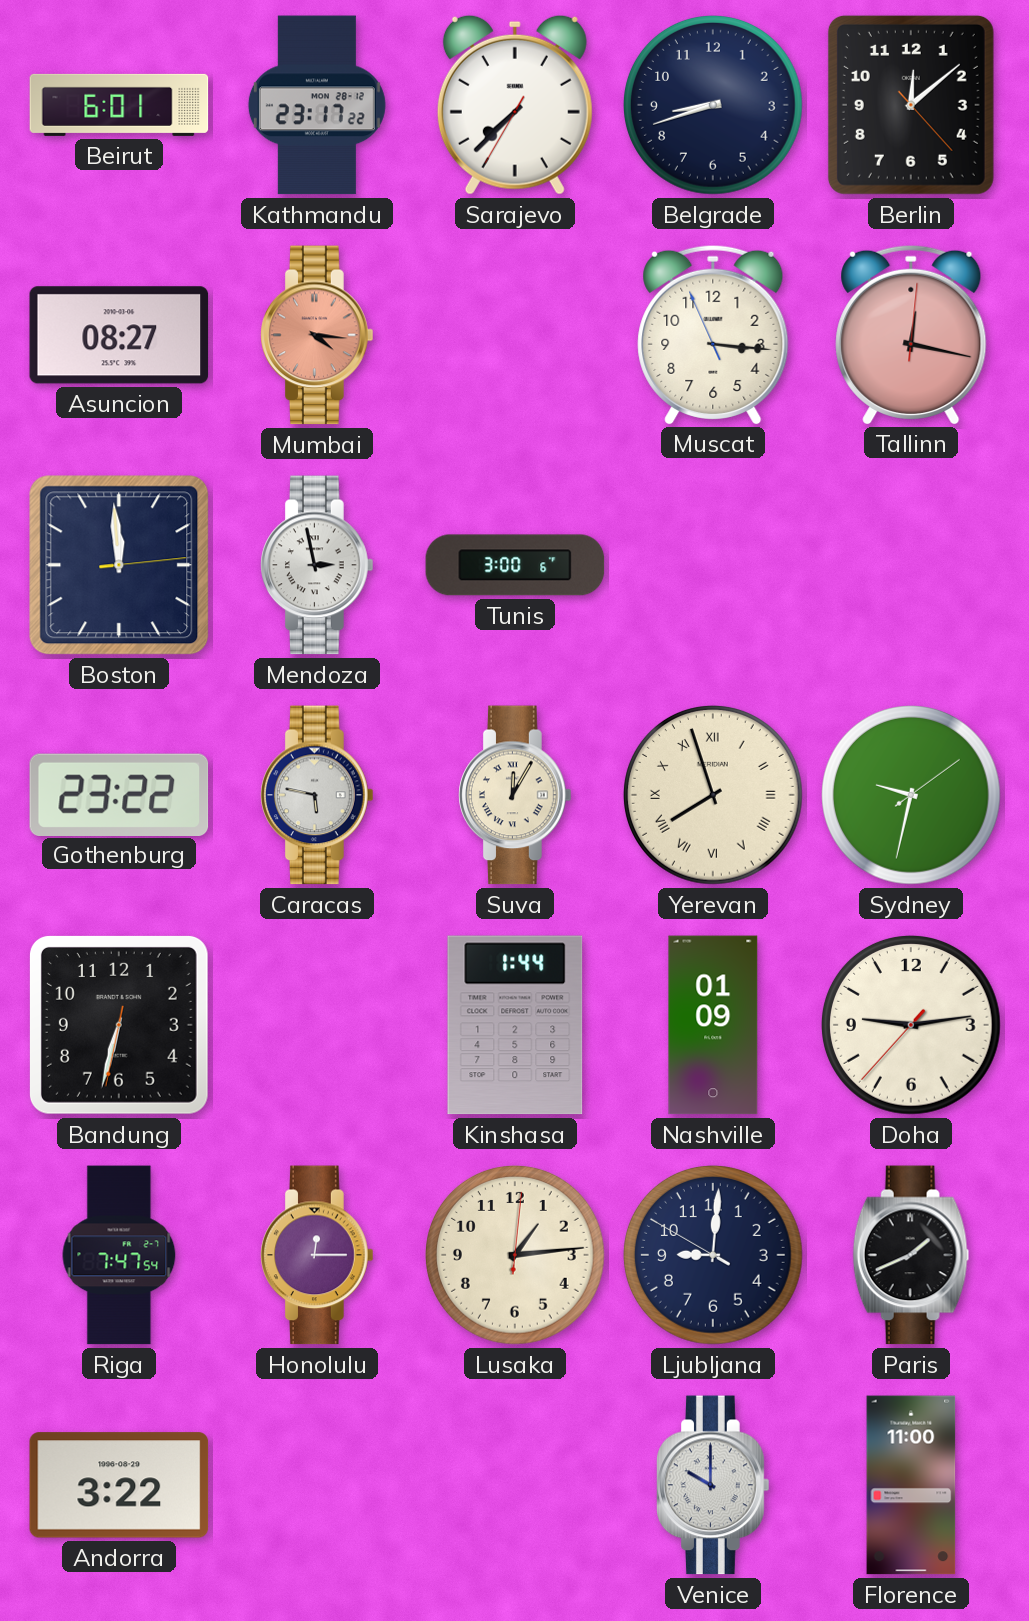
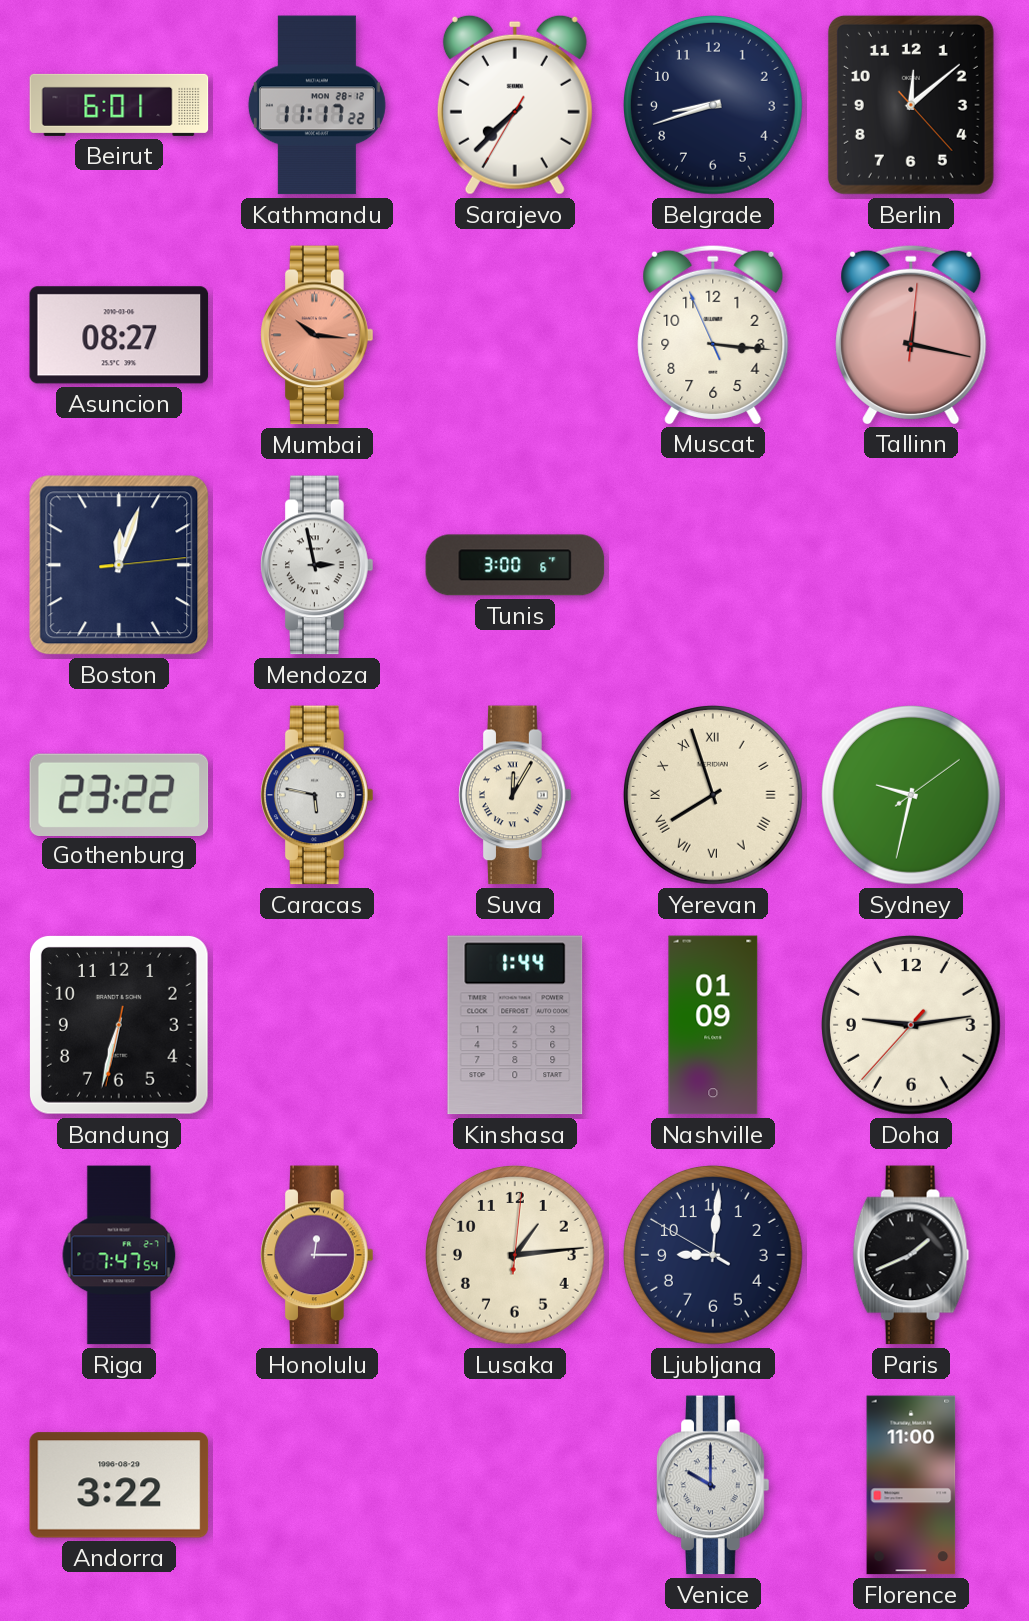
Kathmandu: 23:17 -> 11:17
Mumbai: 4:16 -> 10:16
Boston: 11:59 -> 12:03
